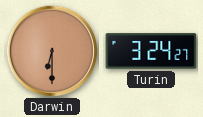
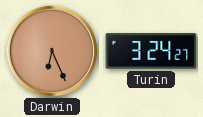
Darwin: 6:30 -> 6:26
